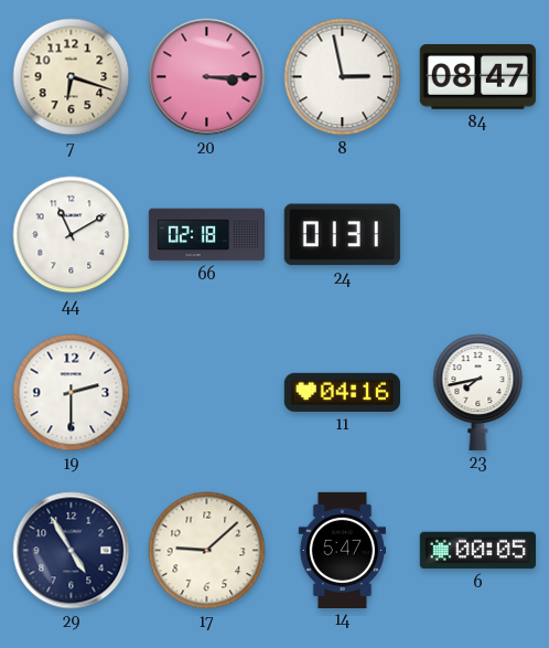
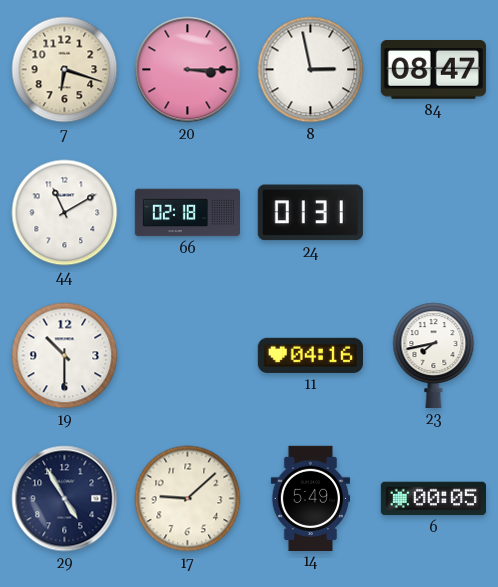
19: 2:30 -> 10:30
14: 5:47 -> 5:49
